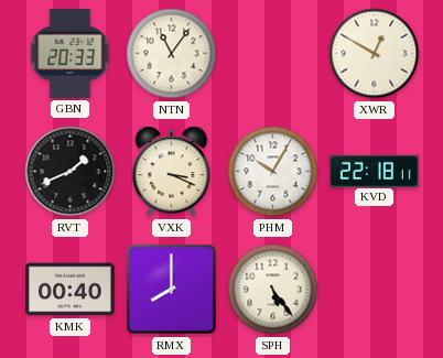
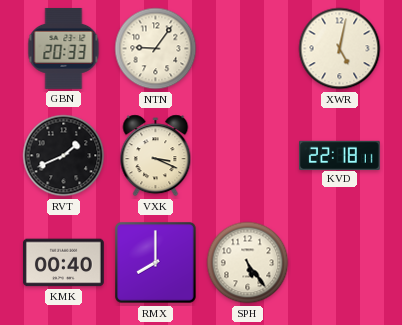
NTN: 11:06 -> 9:06
XWR: 12:50 -> 5:02
PHM: 10:05 -> none
